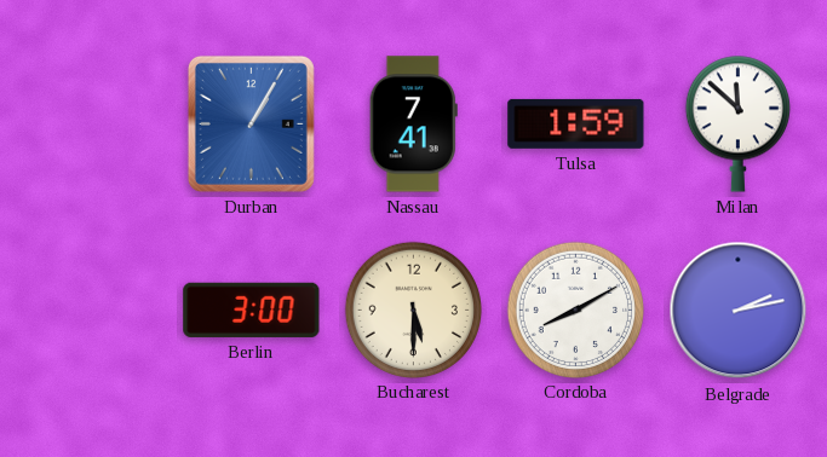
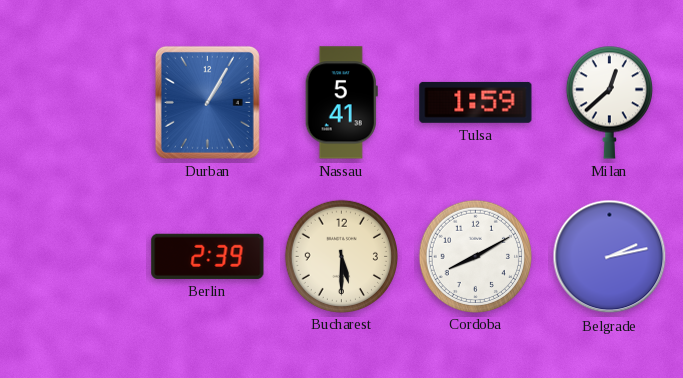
Nassau: 7:41 -> 5:41
Milan: 11:52 -> 12:38
Berlin: 3:00 -> 2:39
